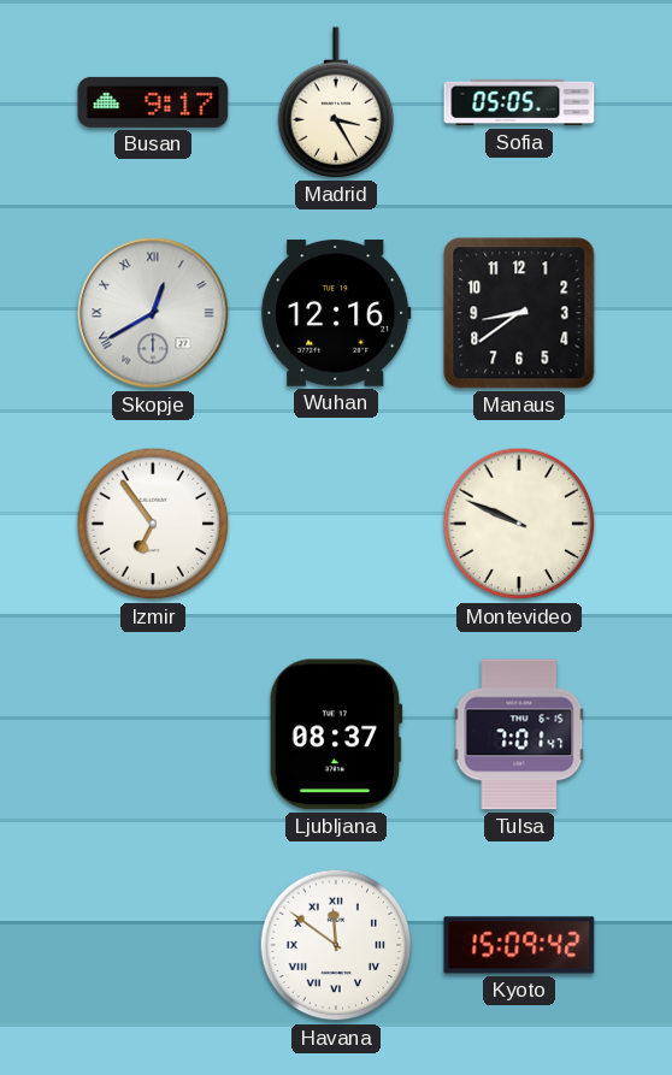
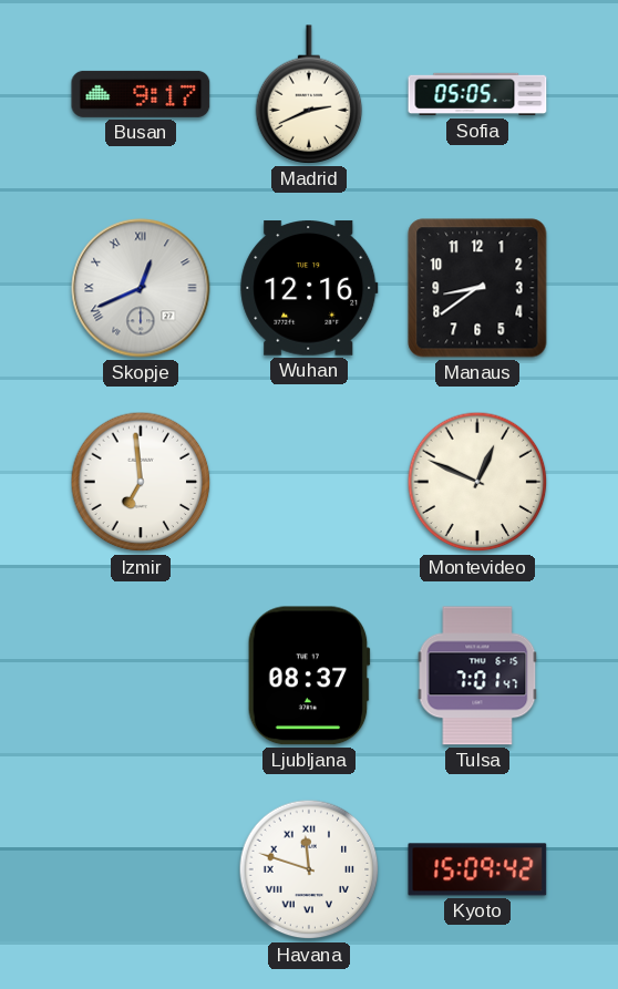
Madrid: 3:25 -> 2:41
Skopje: 12:40 -> 12:41
Izmir: 6:54 -> 6:59
Montevideo: 9:49 -> 12:49
Havana: 11:51 -> 11:48
